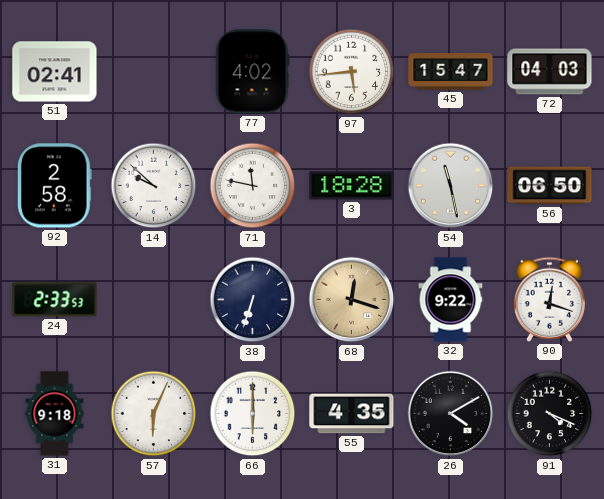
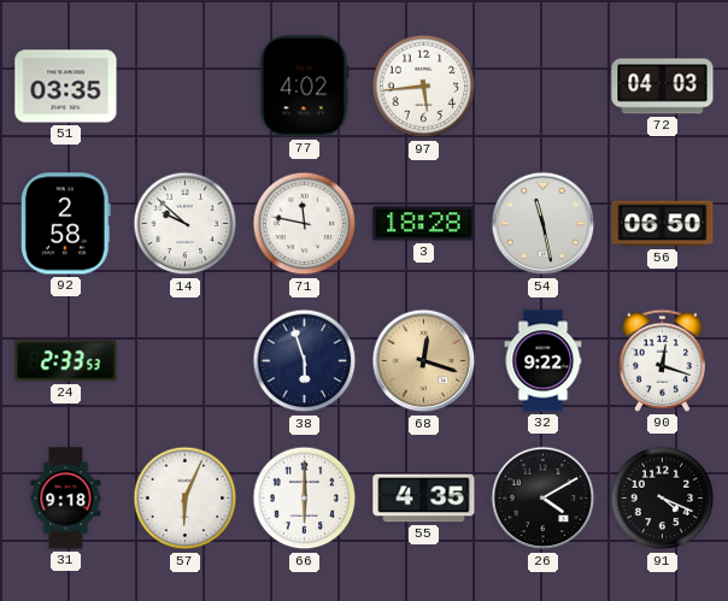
51: 02:41 -> 03:35
45: 15:47 -> none
38: 6:33 -> 5:57
